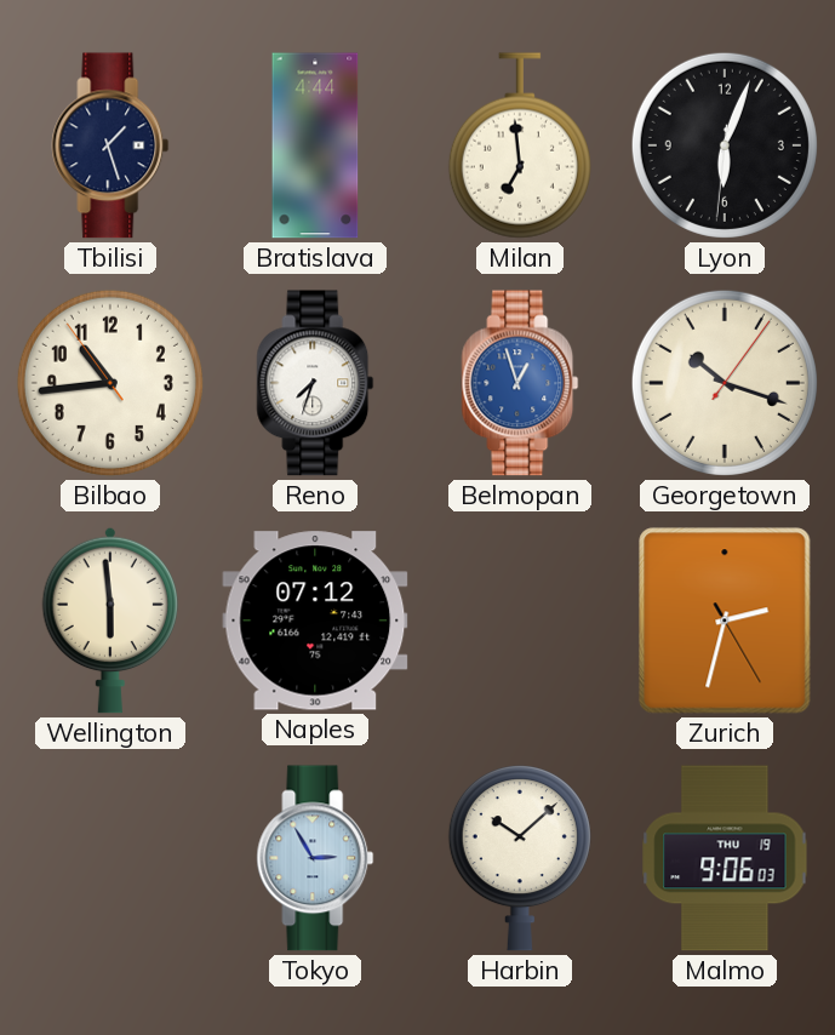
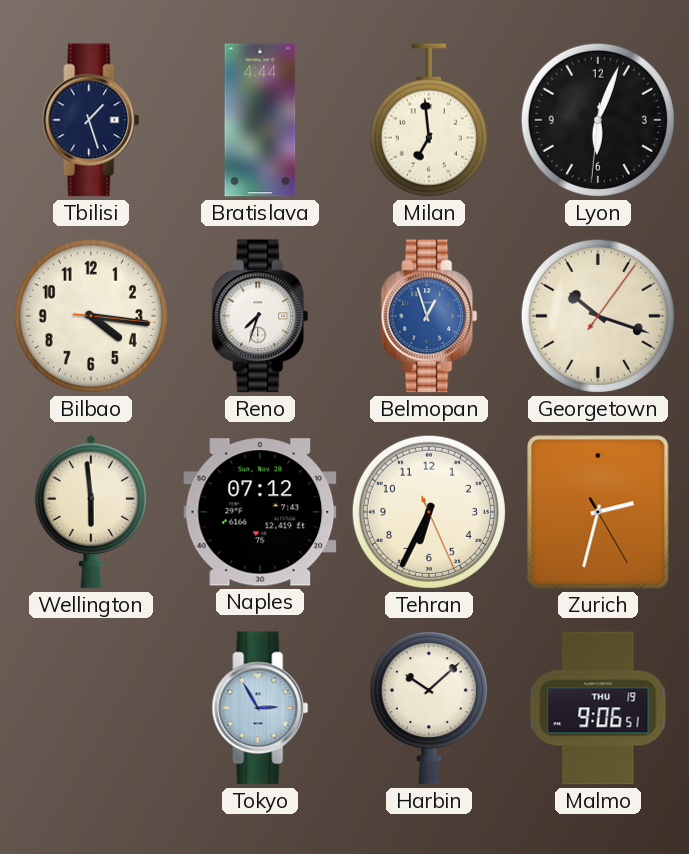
Bilbao: 10:43 -> 4:16
Tehran: none -> 6:34
Malmo: 9:06:03 -> 9:06:51
